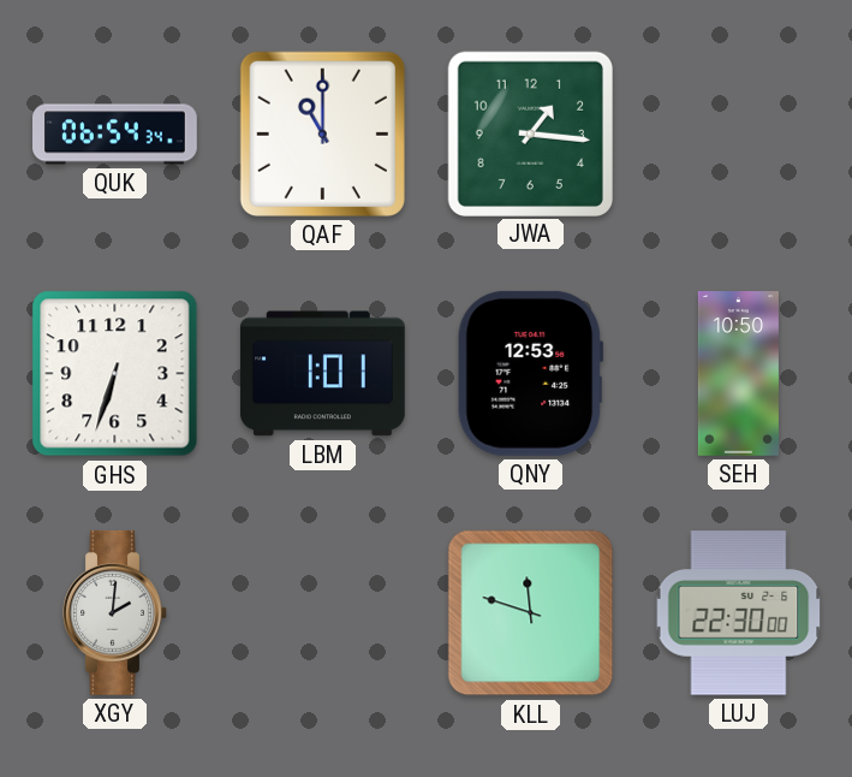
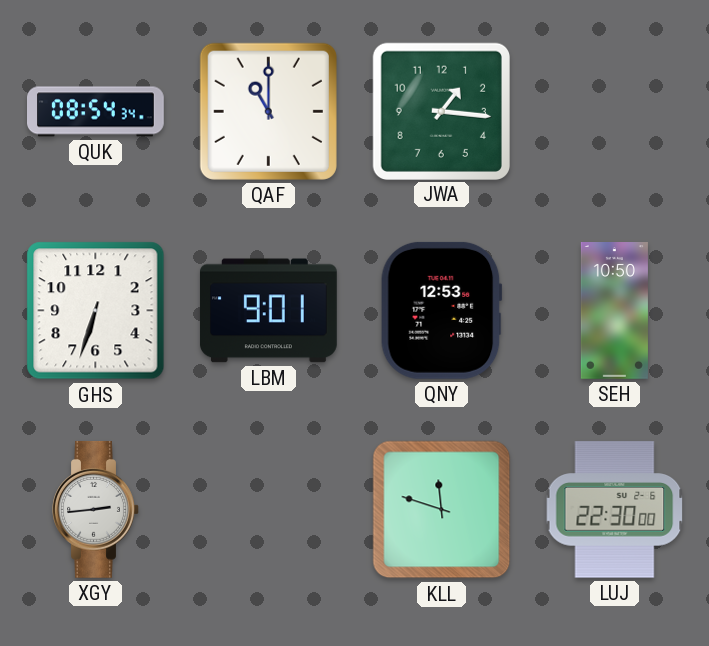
QUK: 06:54 -> 08:54
LBM: 1:01 -> 9:01
XGY: 2:01 -> 2:44
